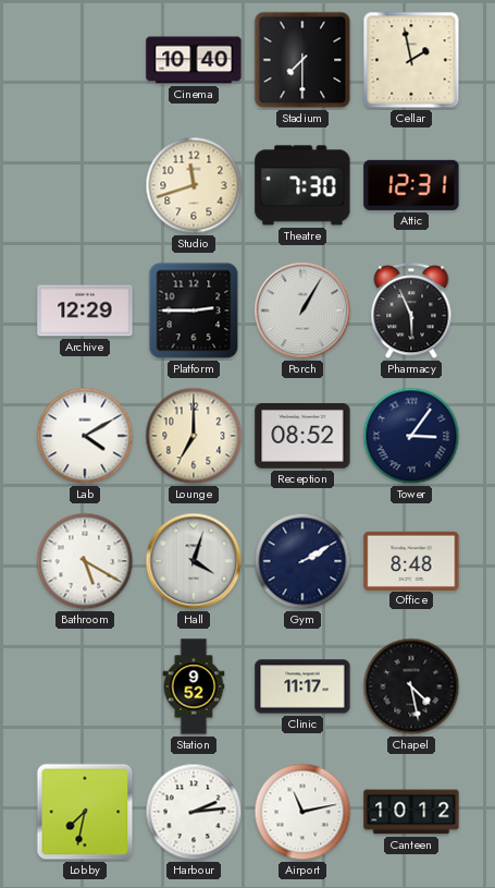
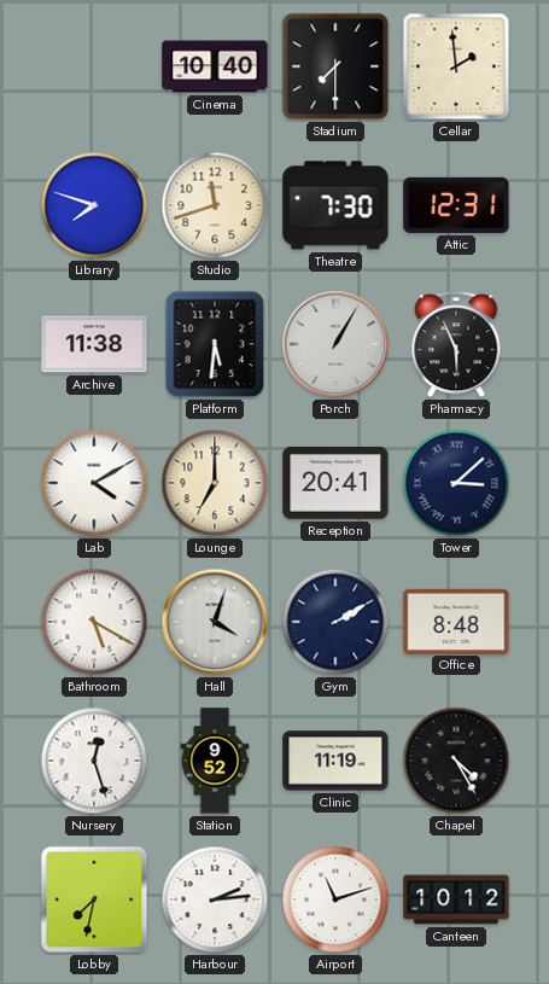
Cellar: 1:58 -> 1:59
Library: none -> 7:48
Archive: 12:29 -> 11:38
Platform: 2:45 -> 5:31
Reception: 08:52 -> 20:41
Tower: 3:06 -> 3:08
Nursery: none -> 12:27
Clinic: 11:17 -> 11:19
Chapel: 4:28 -> 4:25
Airport: 11:13 -> 11:12
